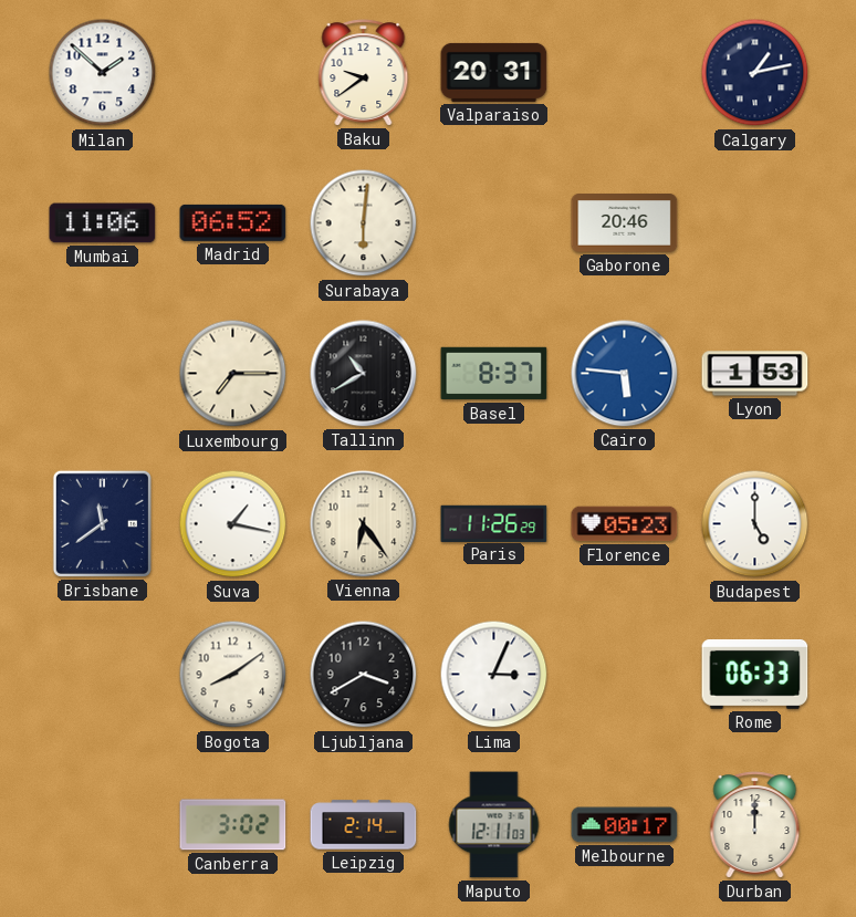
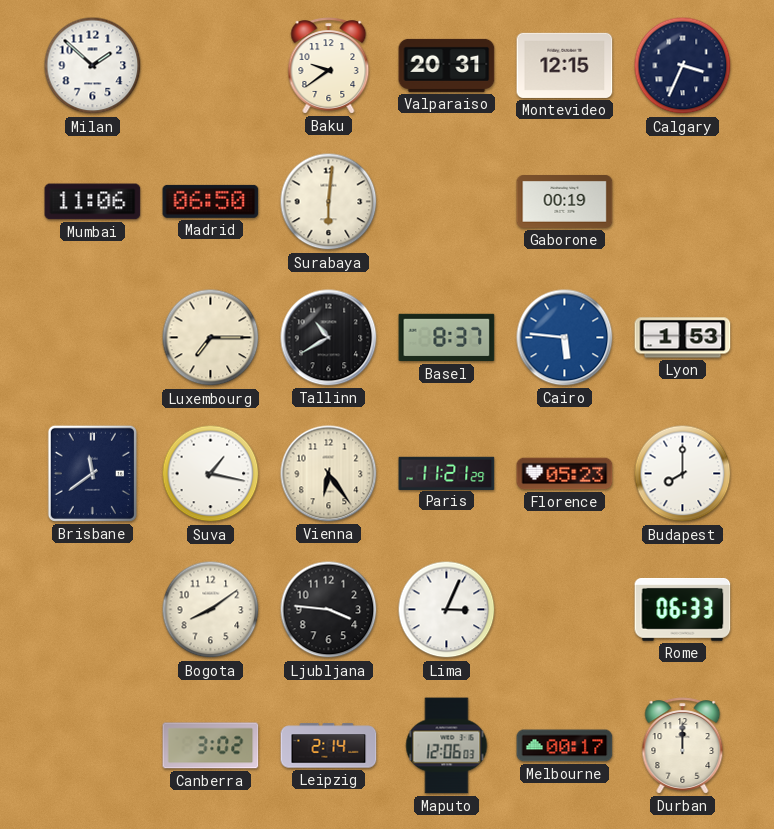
Montevideo: none -> 12:15
Calgary: 1:13 -> 3:34
Madrid: 06:52 -> 06:50
Gaborone: 20:46 -> 00:19
Paris: 11:26 -> 11:21
Budapest: 5:00 -> 8:00
Ljubljana: 3:40 -> 3:46
Maputo: 12:11 -> 12:06
